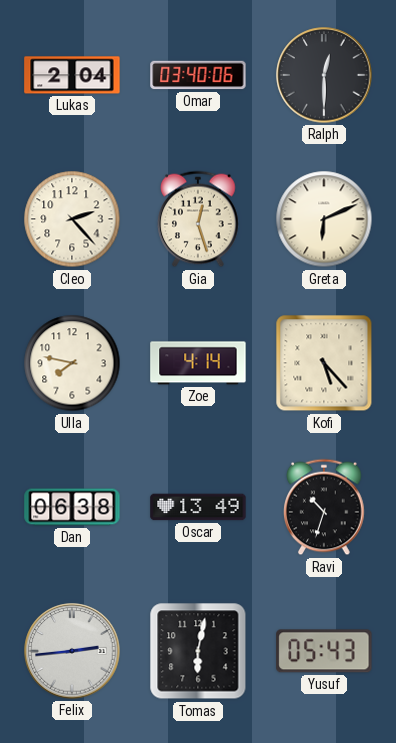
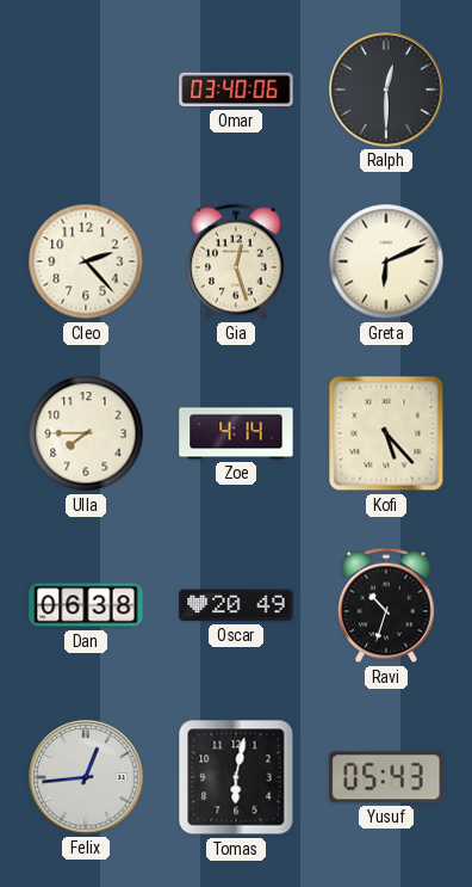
Lukas: 2:04 -> none
Ulla: 7:47 -> 7:45
Oscar: 13:49 -> 20:49
Felix: 2:44 -> 12:44
